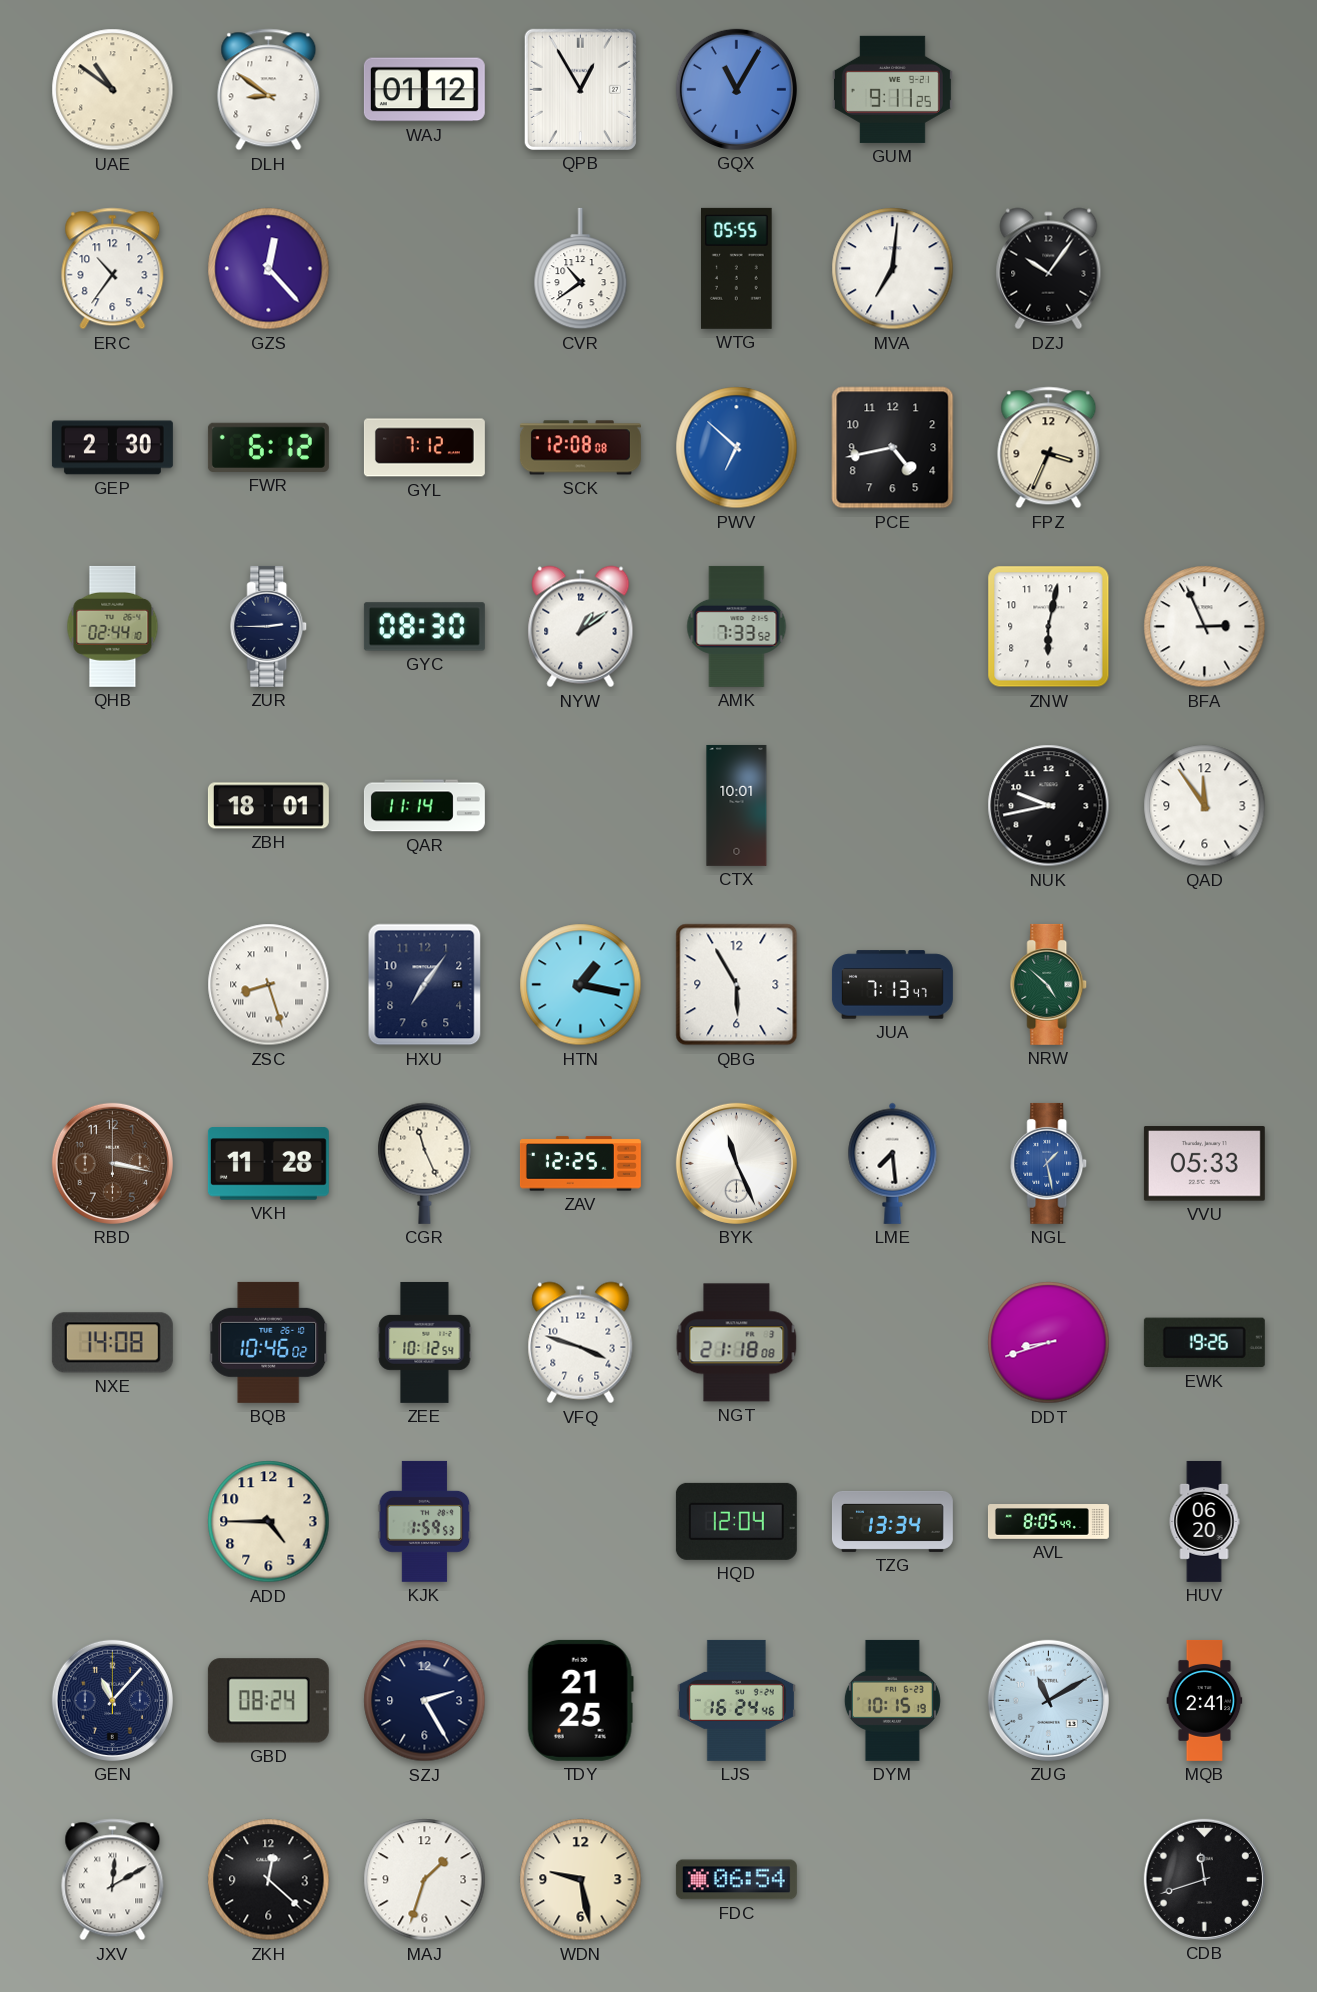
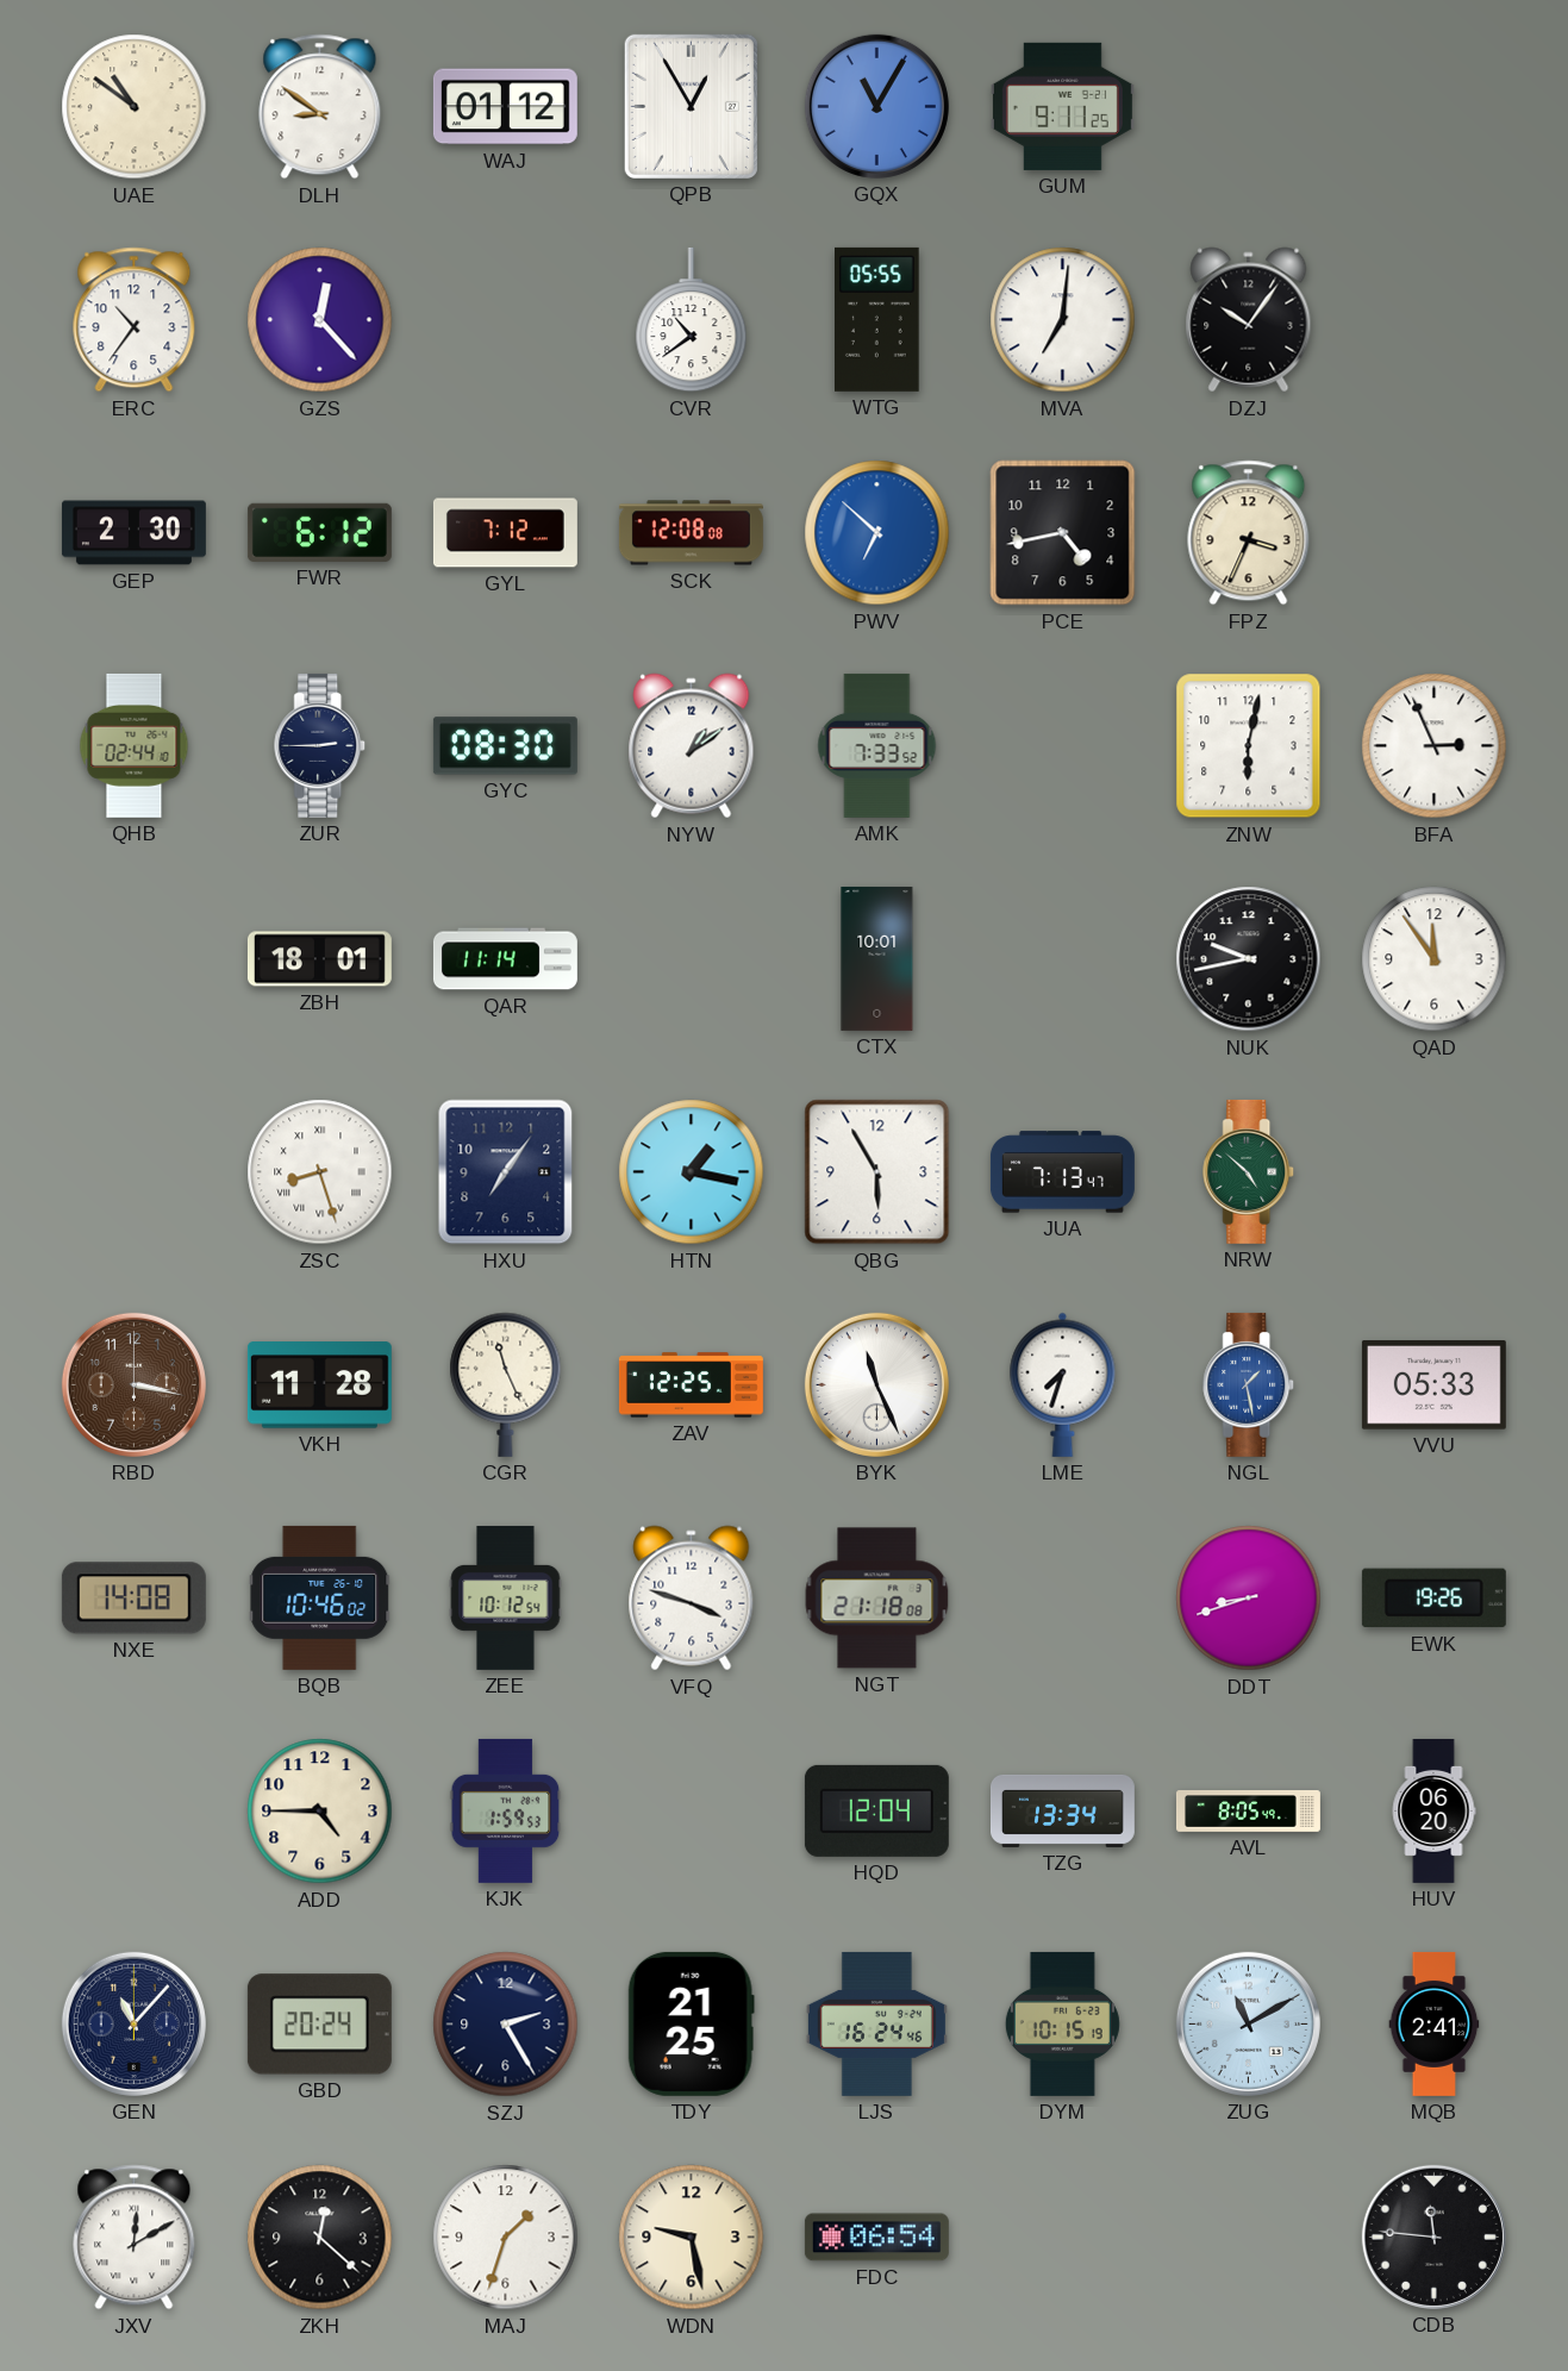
LME: 7:29 -> 7:33
GBD: 08:24 -> 20:24
CDB: 11:42 -> 11:46
